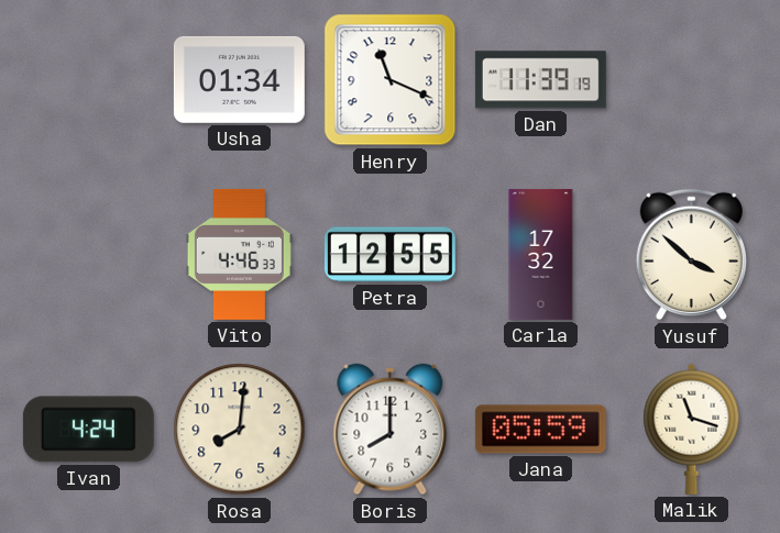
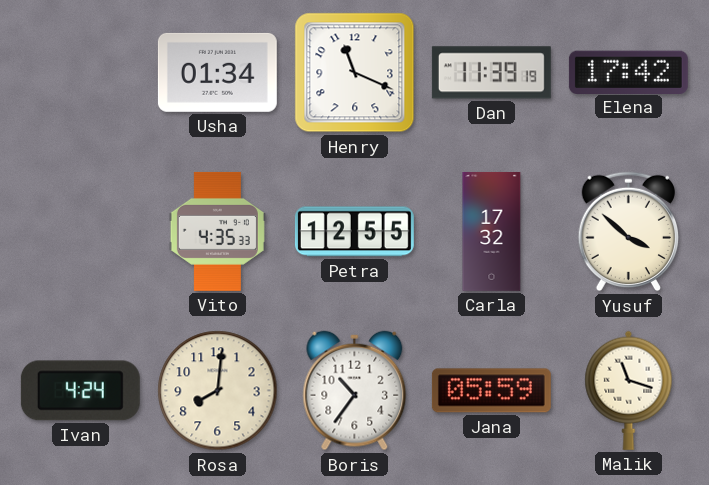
Elena: none -> 17:42
Vito: 4:46 -> 4:35
Boris: 8:00 -> 10:36
